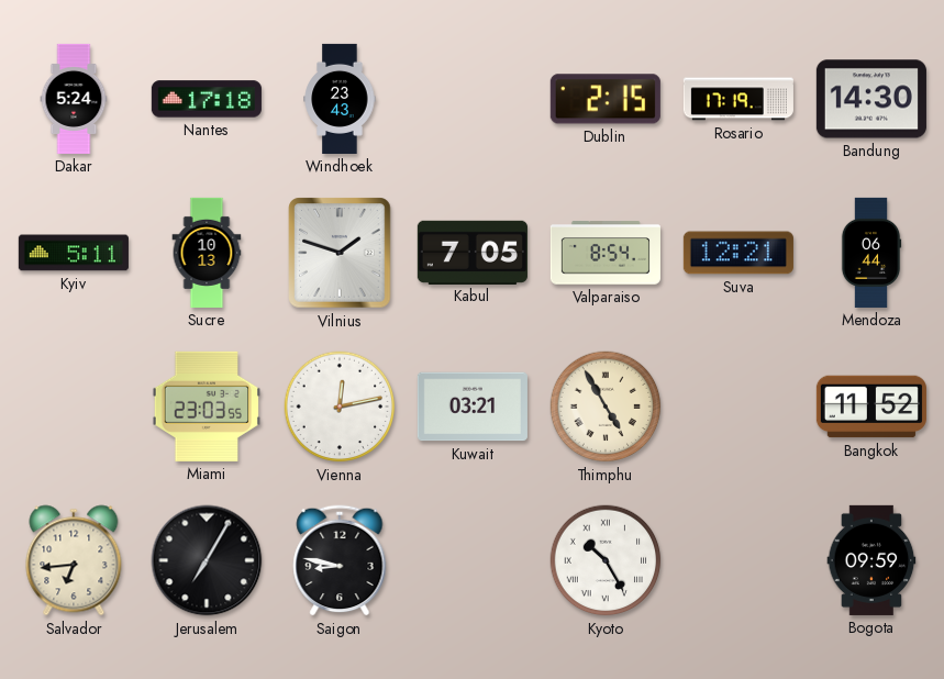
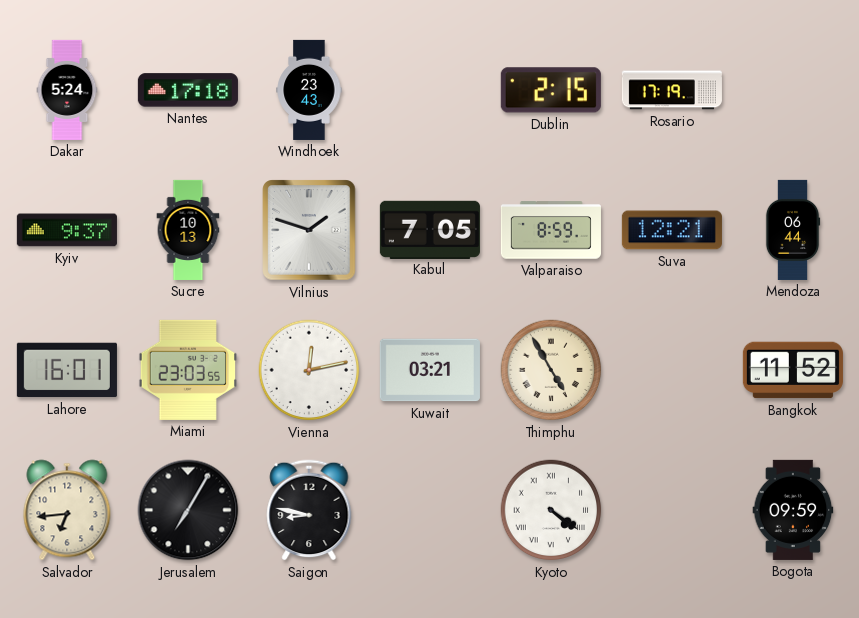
Bandung: 14:30 -> none
Kyiv: 5:11 -> 9:37
Valparaiso: 8:54 -> 8:59
Lahore: none -> 16:01
Kyoto: 10:25 -> 4:21
